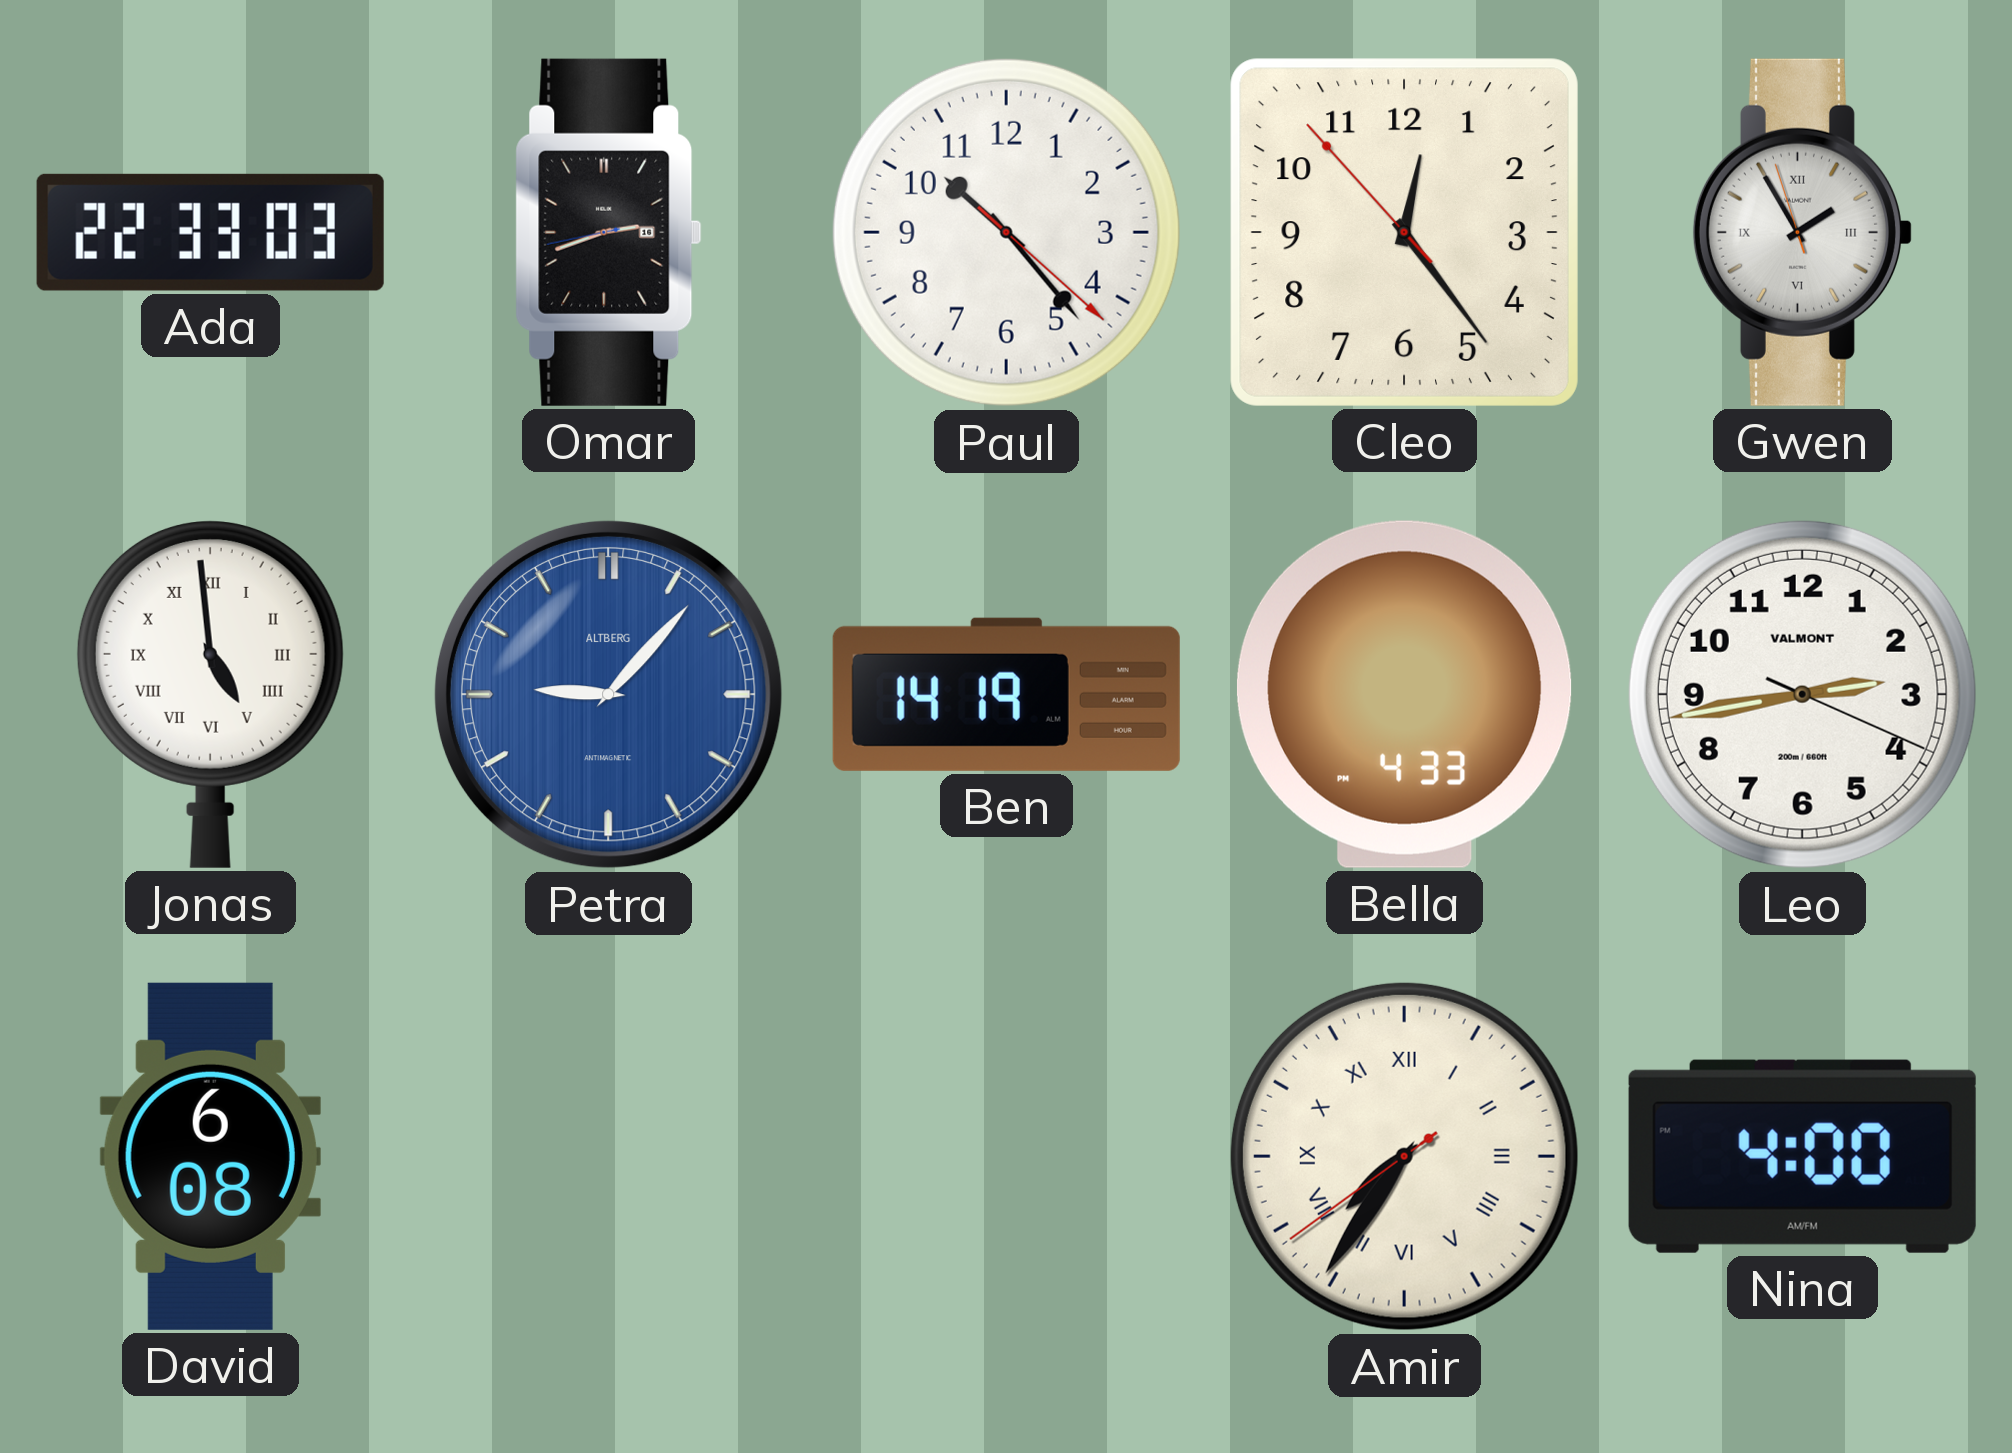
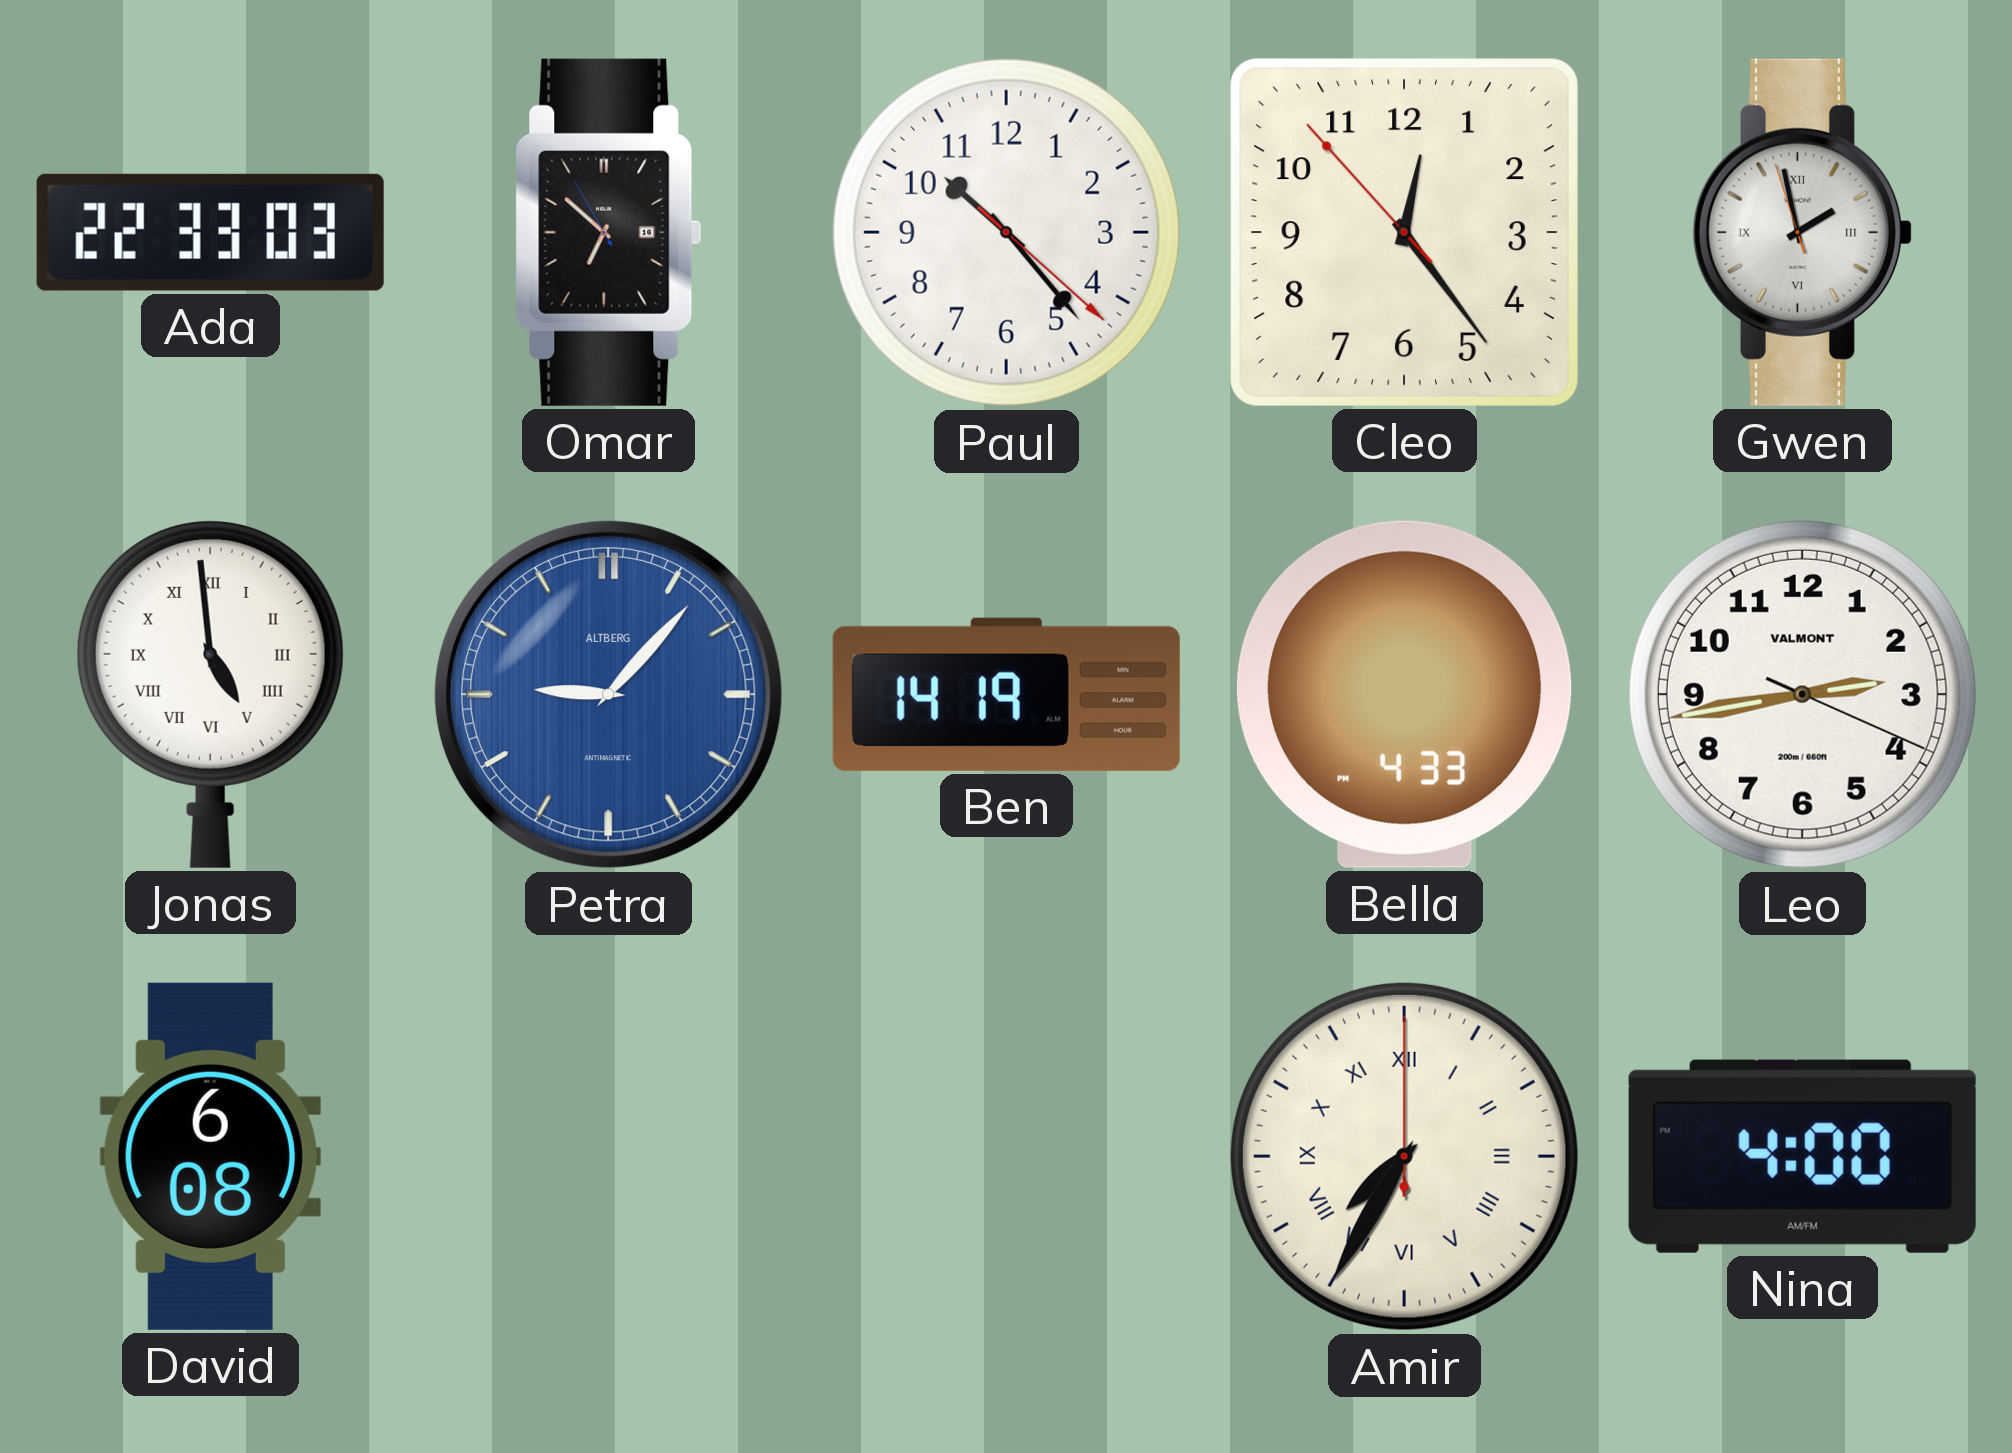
Omar: 2:41 -> 6:51
Gwen: 1:54 -> 1:57
Amir: 7:35:39 -> 7:35:00
